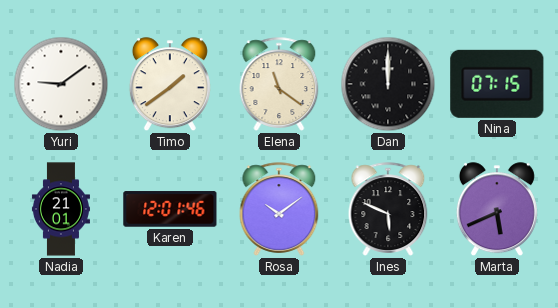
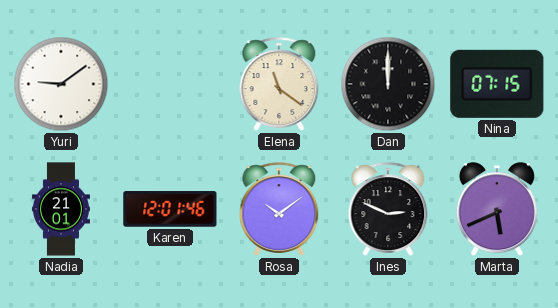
Timo: 1:39 -> none
Ines: 5:49 -> 2:49
